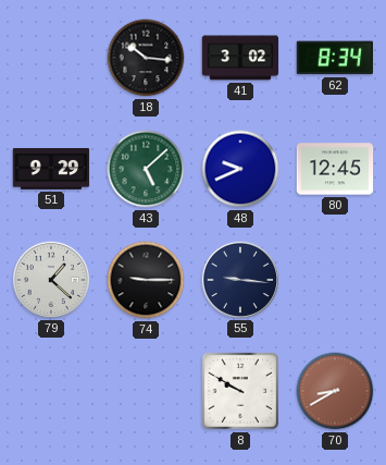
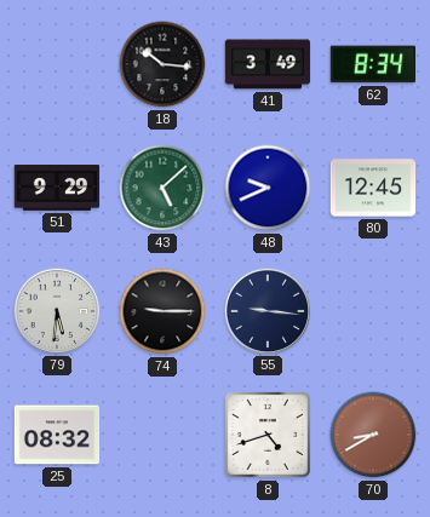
41: 3:02 -> 3:49
79: 1:22 -> 5:31
25: none -> 08:32
8: 9:50 -> 4:42
